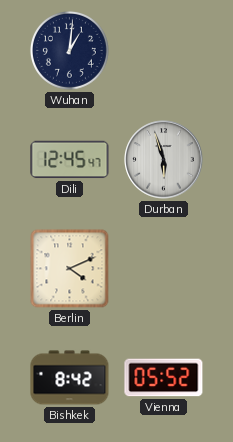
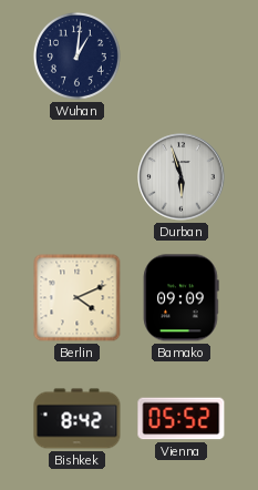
Dili: 12:45 -> none
Bamako: none -> 09:09
